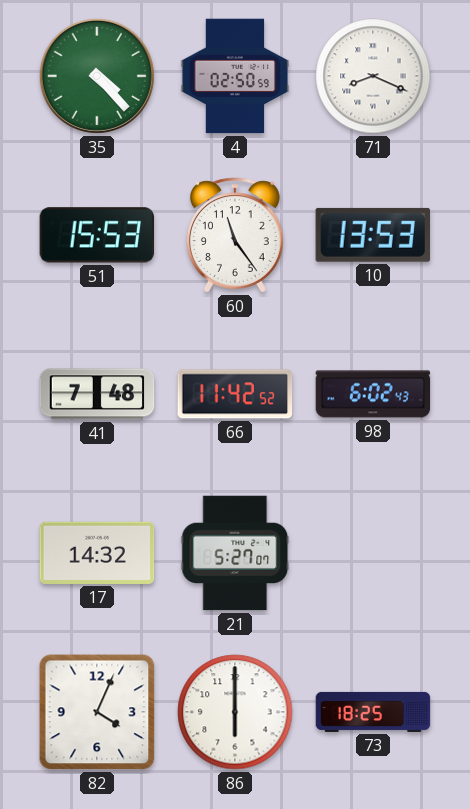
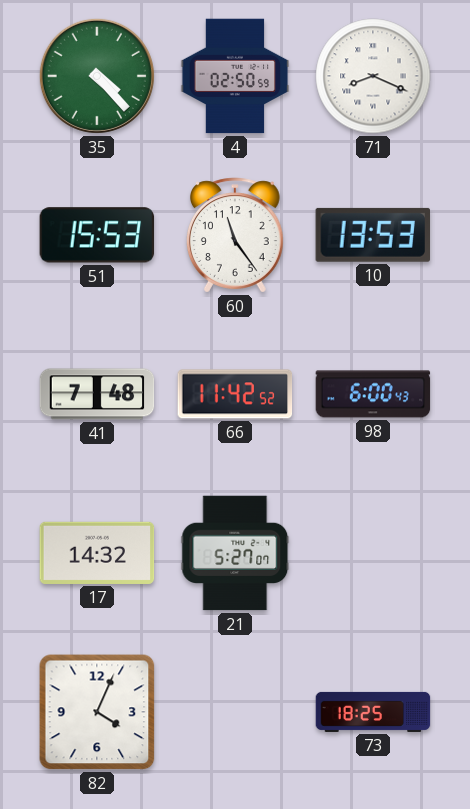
98: 6:02 -> 6:00
86: 6:00 -> none
